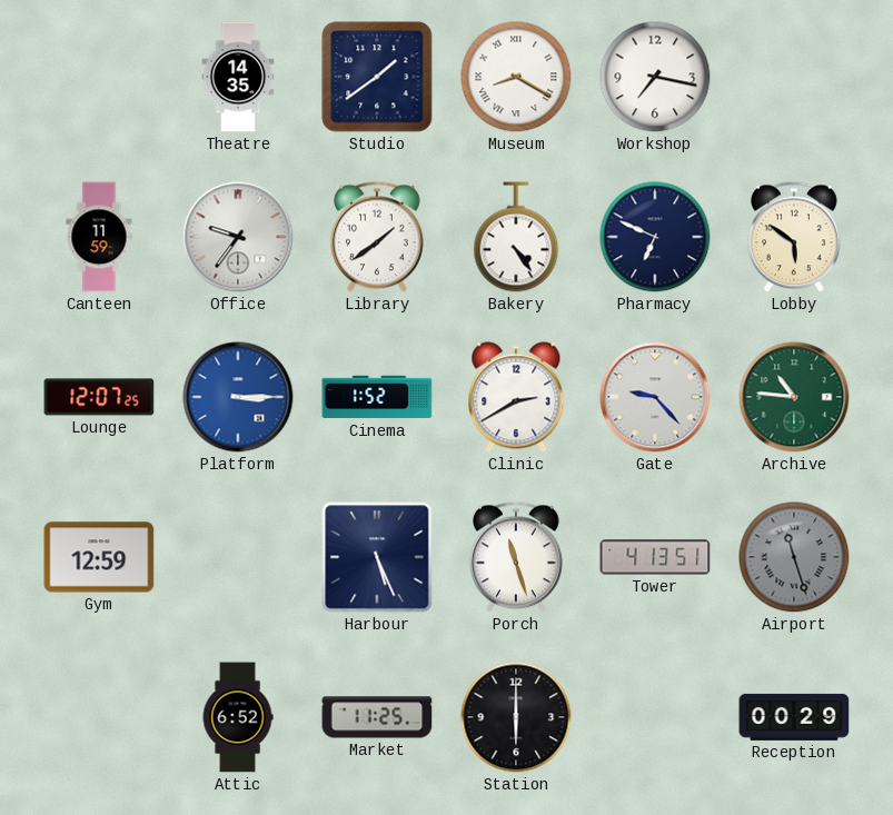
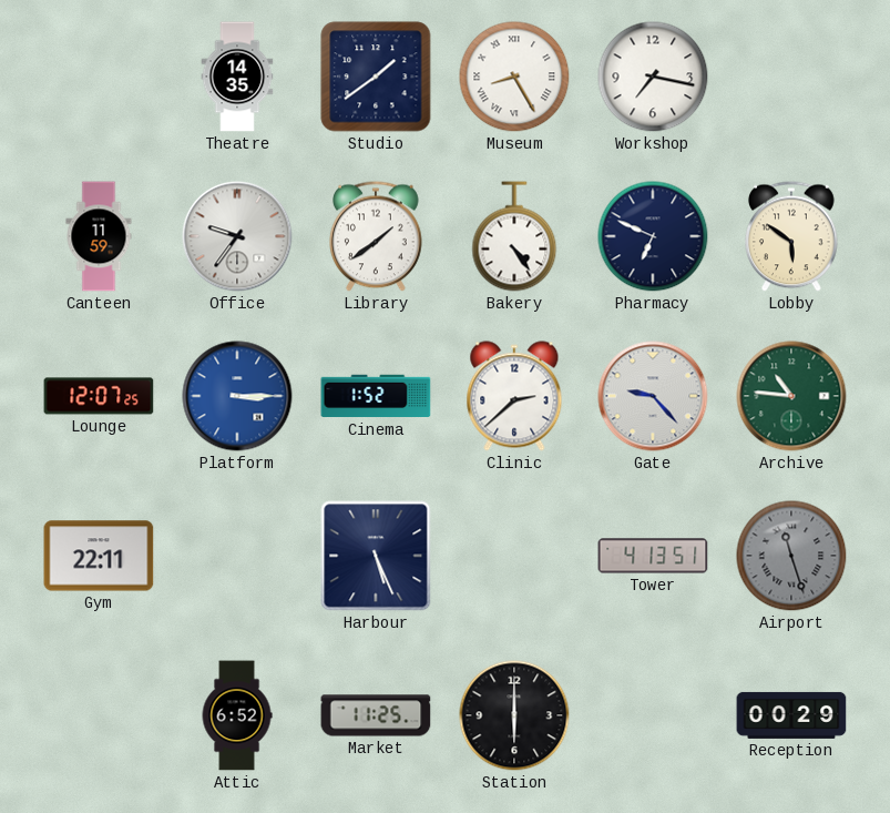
Museum: 8:20 -> 8:25
Clinic: 2:40 -> 2:38
Gym: 12:59 -> 22:11
Porch: 11:27 -> none
